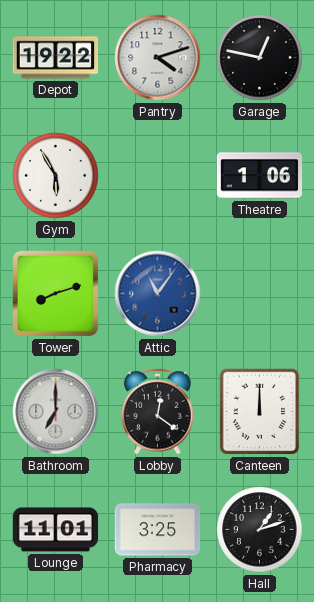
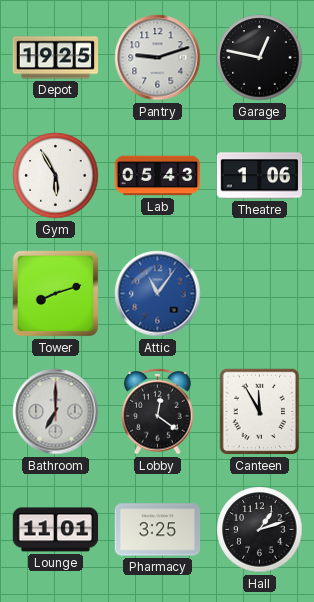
Depot: 19:22 -> 19:25
Pantry: 4:12 -> 9:12
Lab: none -> 05:43
Canteen: 12:00 -> 11:55
